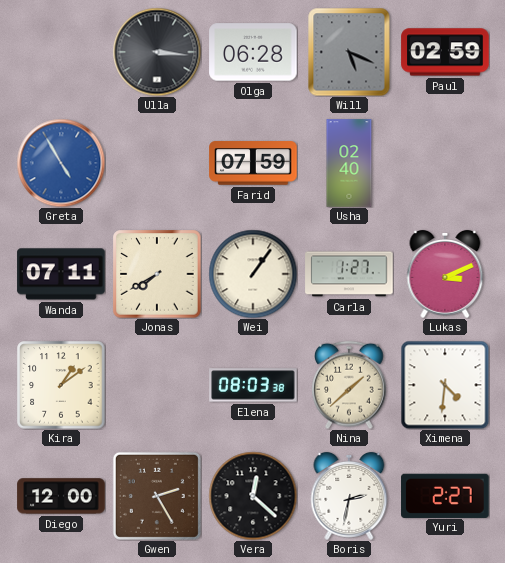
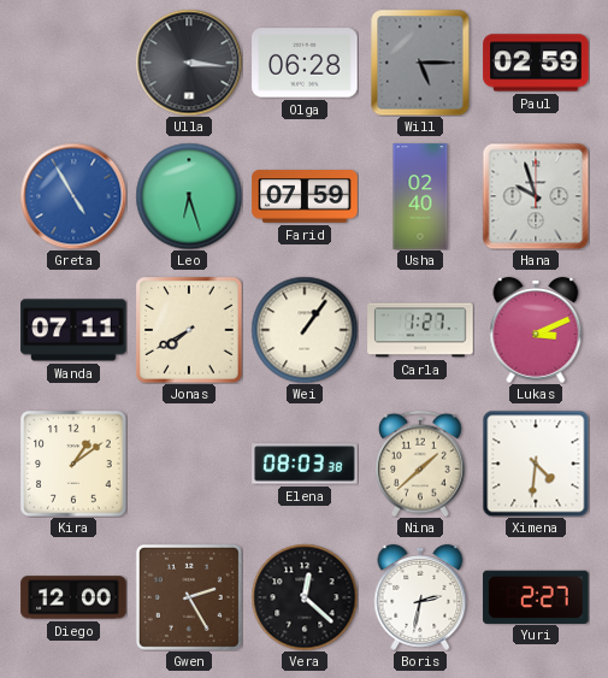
Will: 5:19 -> 5:15
Leo: none -> 6:27
Hana: none -> 9:57
